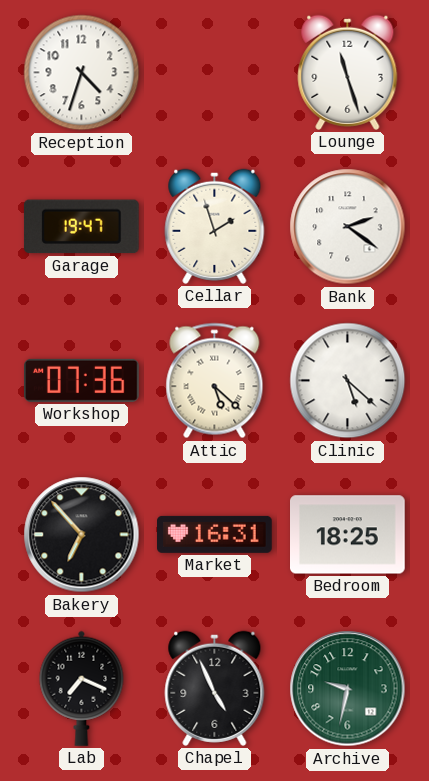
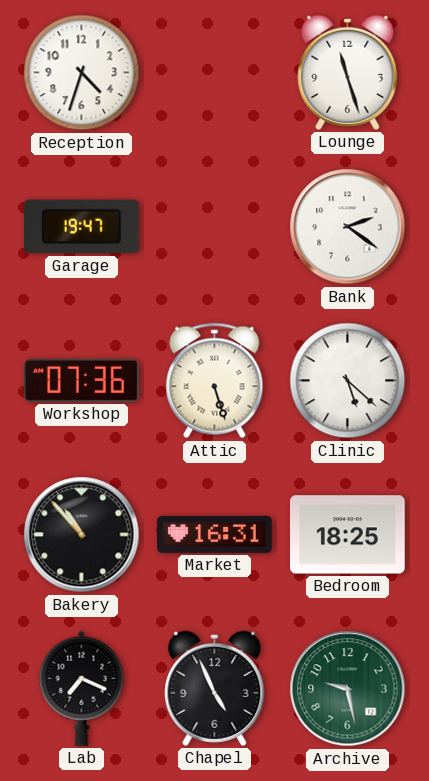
Cellar: 1:57 -> none
Attic: 5:22 -> 5:27
Bakery: 6:53 -> 10:53
Archive: 9:32 -> 9:28
